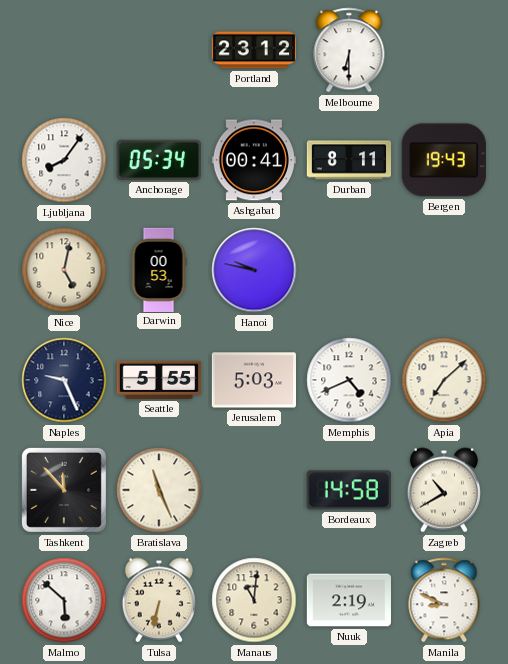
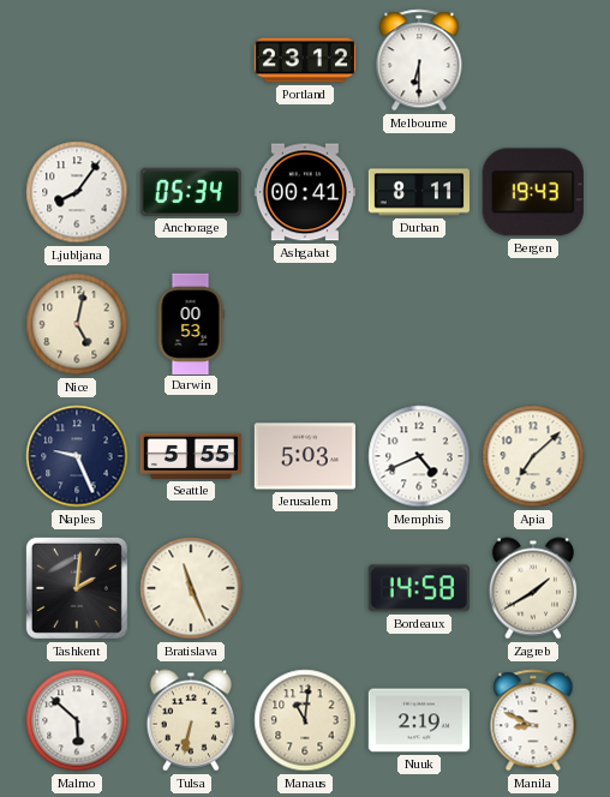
Hanoi: 9:47 -> none
Tashkent: 11:53 -> 2:01
Zagreb: 10:40 -> 1:40
